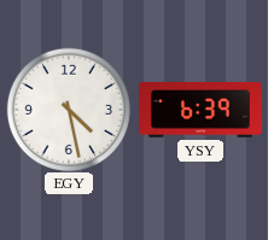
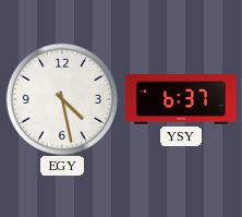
YSY: 6:39 -> 6:37
